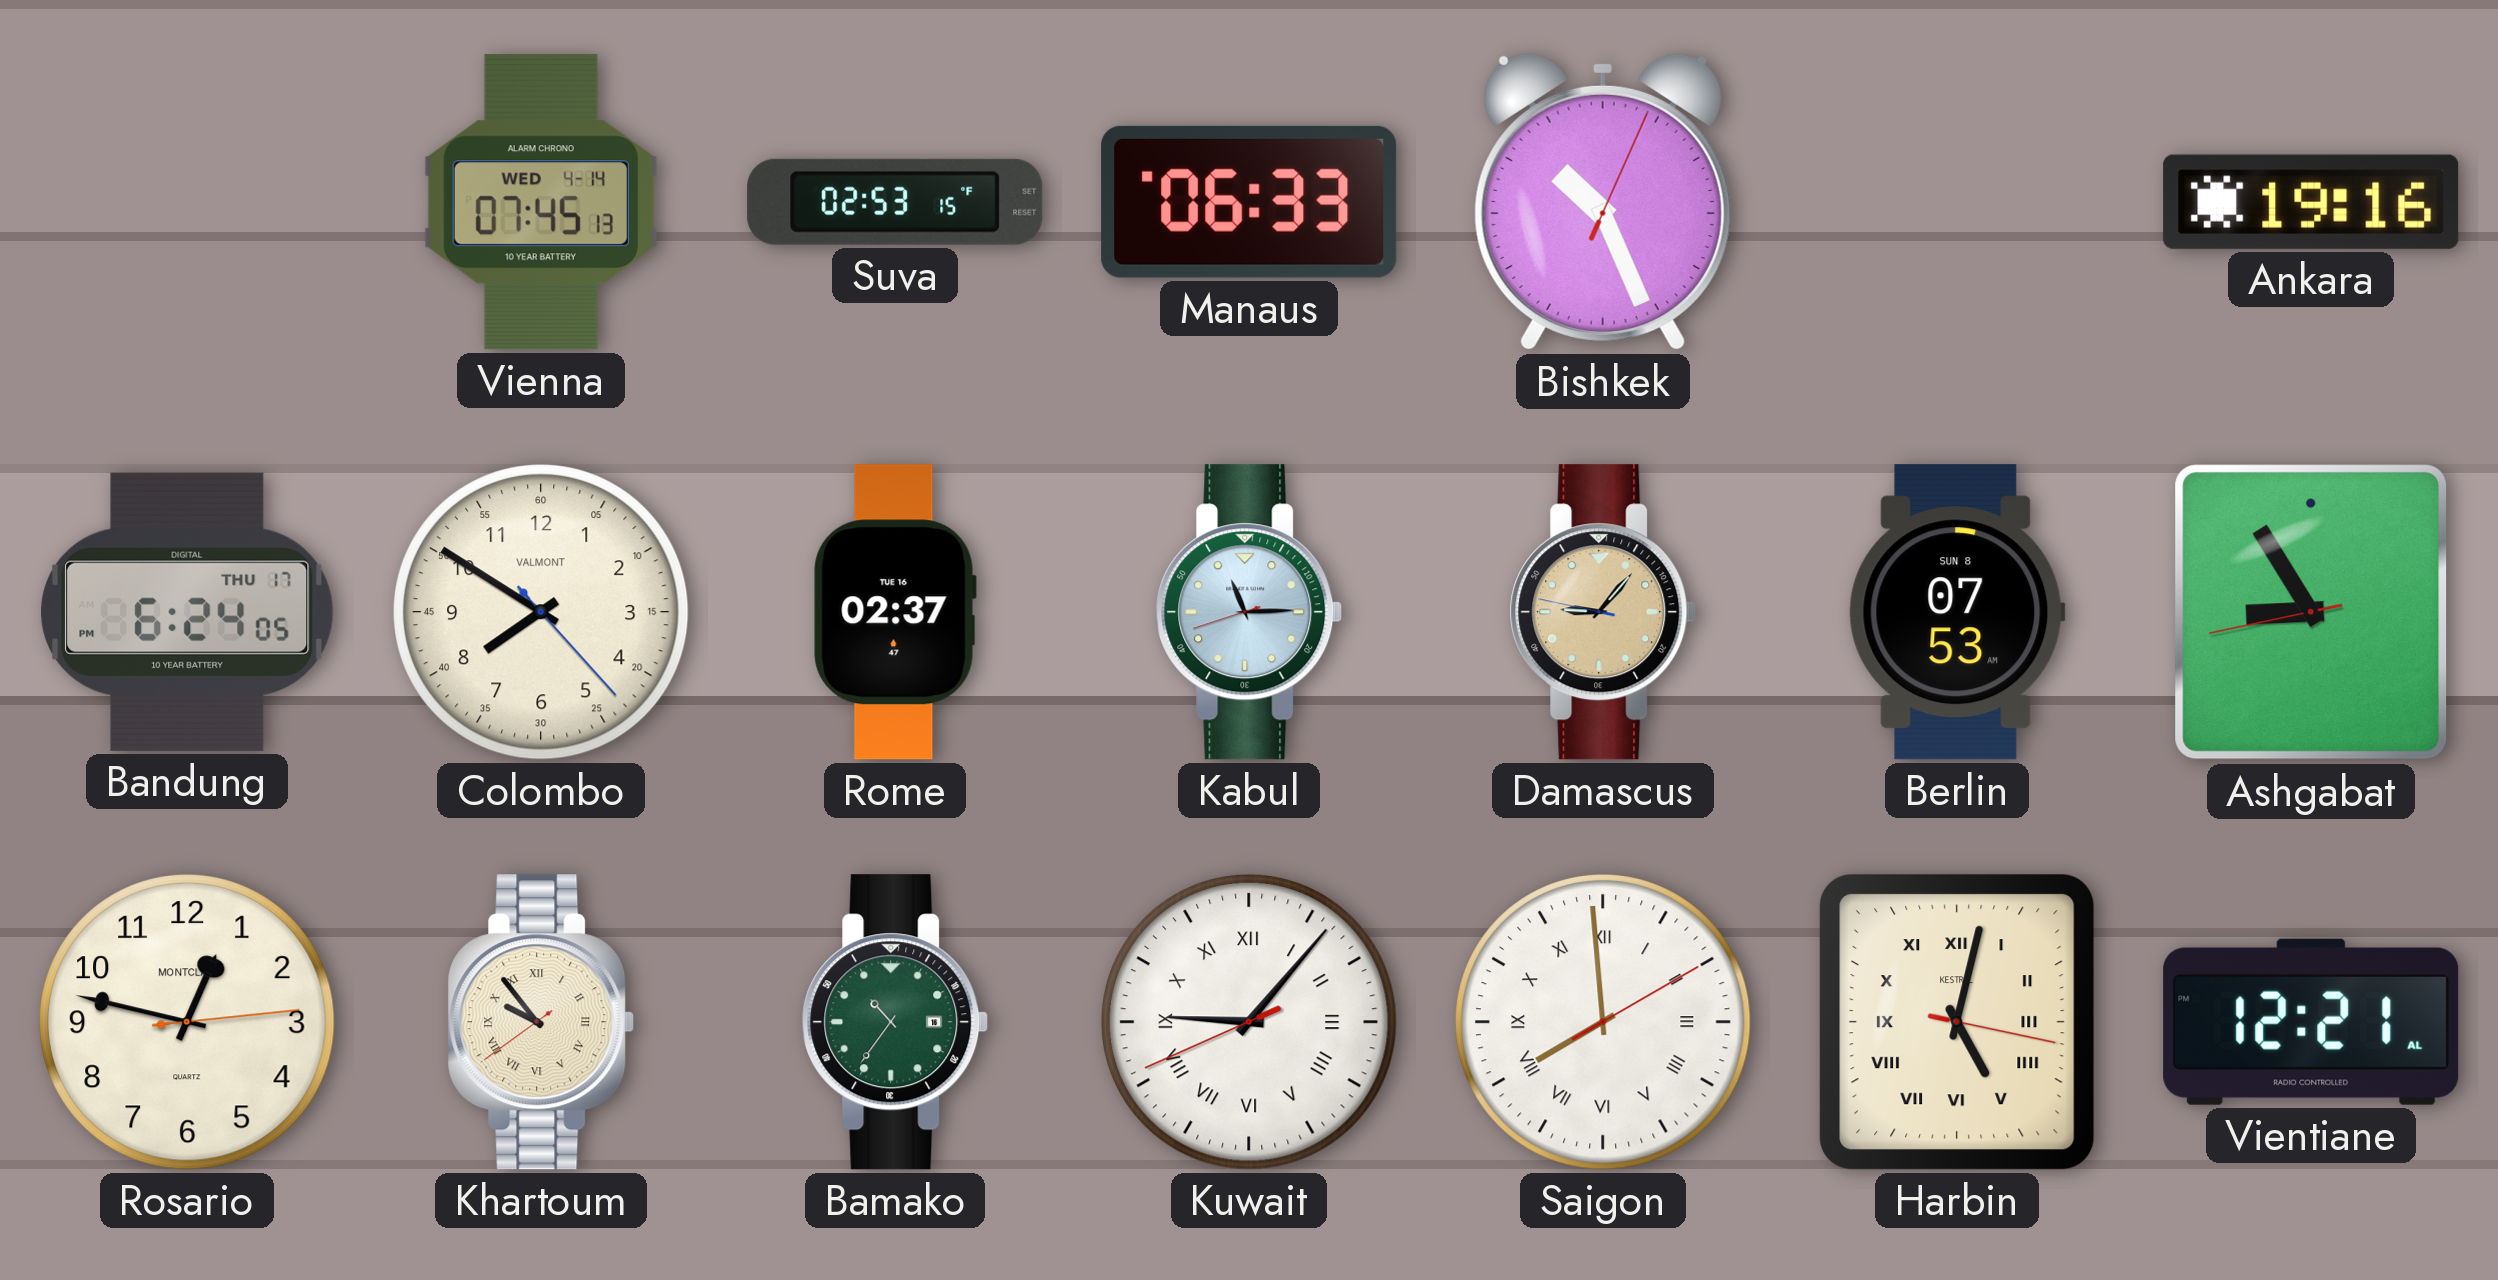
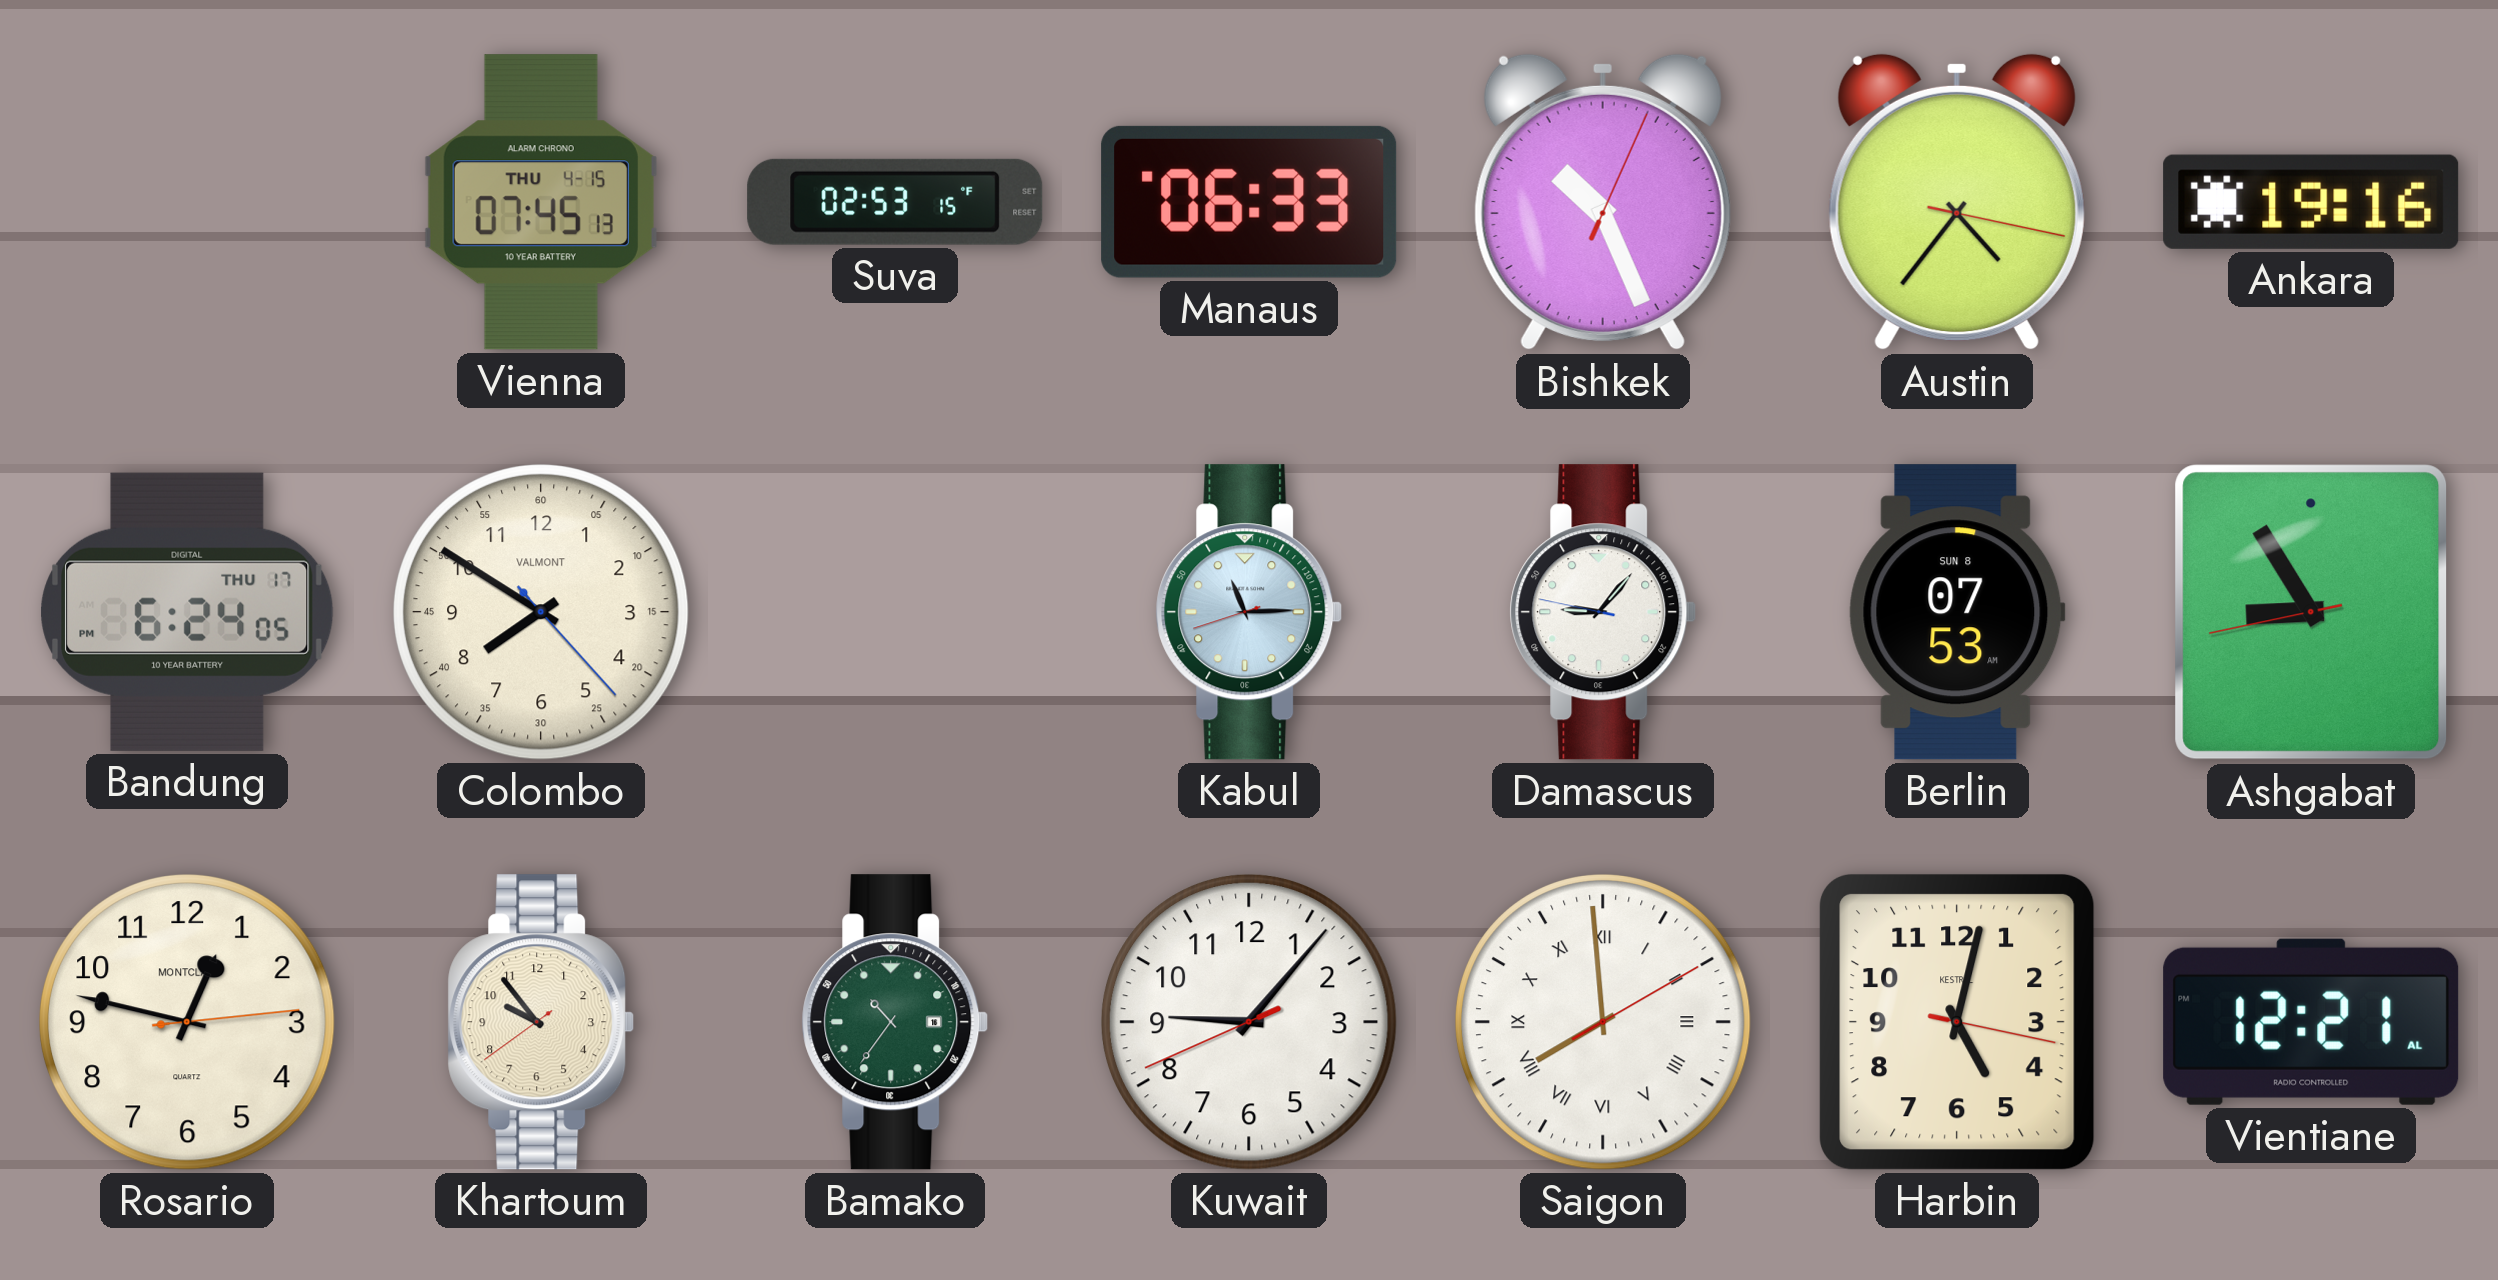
Vienna date: WED 4-14 -> THU 4-15
Austin: none -> 4:36
Rome: 02:37 -> none
Damascus dial: champagne -> white
Khartoum numerals: Roman -> Arabic
Kuwait numerals: Roman -> Arabic
Harbin numerals: Roman -> Arabic
